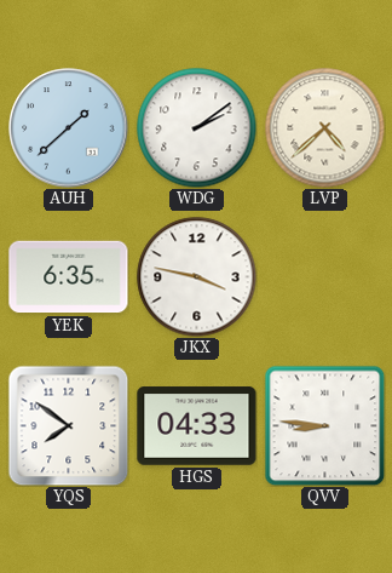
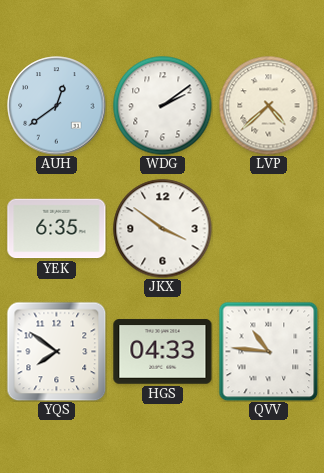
AUH: 1:38 -> 12:39
JKX: 3:47 -> 3:51
QVV: 8:46 -> 10:46
